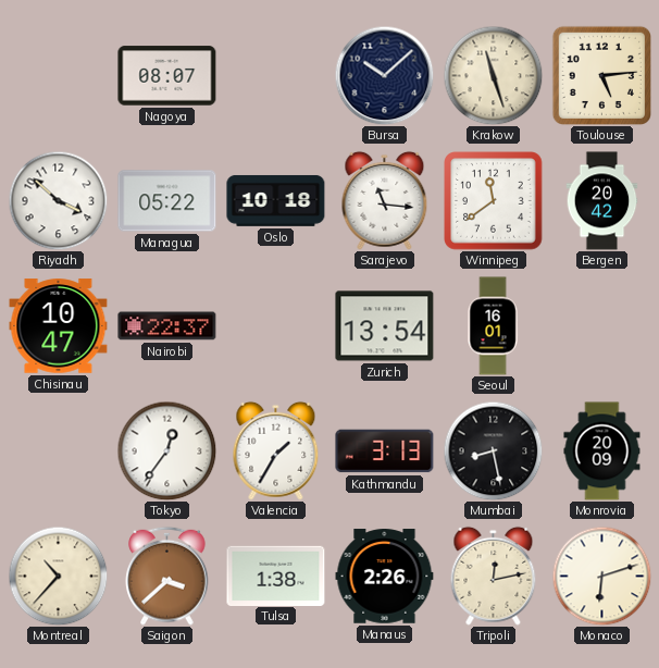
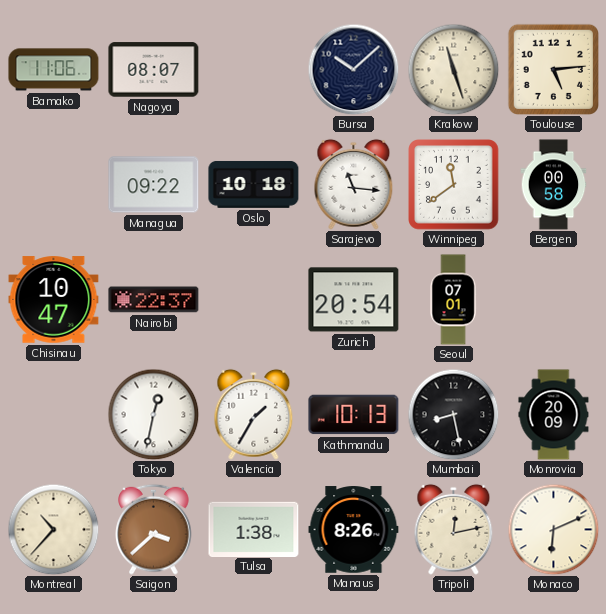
Bamako: none -> 11:06
Riyadh: 3:52 -> none
Managua: 05:22 -> 09:22
Bergen: 20:42 -> 00:58
Zurich: 13:54 -> 20:54
Seoul: 16:01 -> 07:01
Tokyo: 12:36 -> 12:32
Kathmandu: 3:13 -> 10:13
Manaus: 2:26 -> 8:26
Monaco: 6:12 -> 6:11
